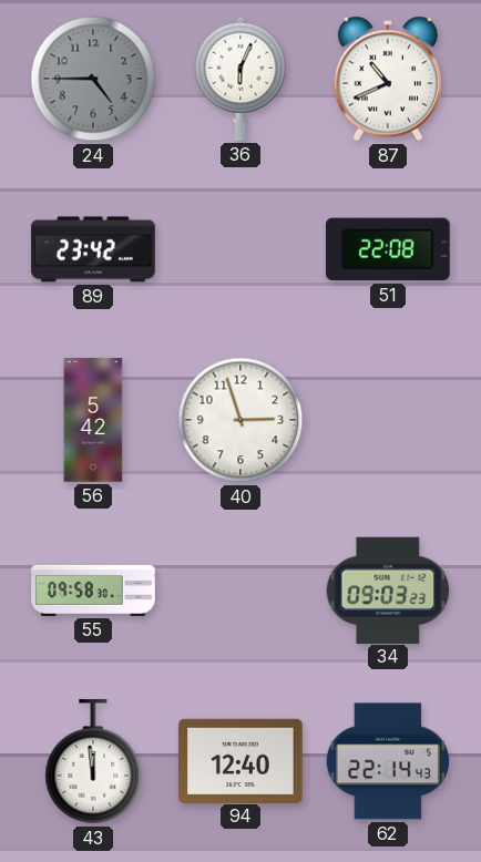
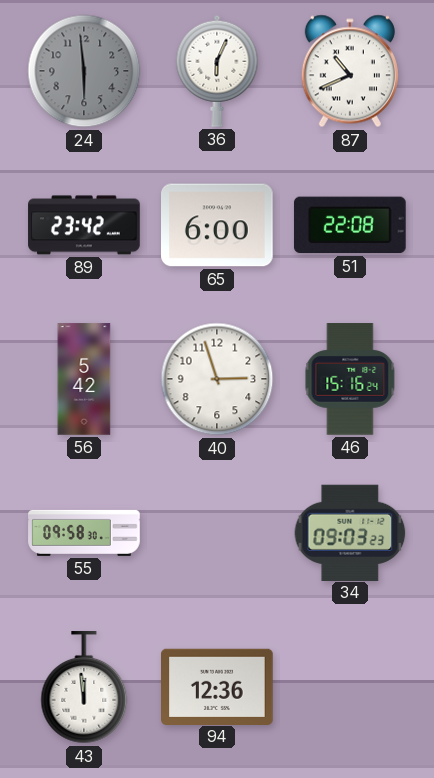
24: 4:45 -> 5:59
65: none -> 6:00
46: none -> 15:16
94: 12:40 -> 12:36
62: 22:14 -> none
